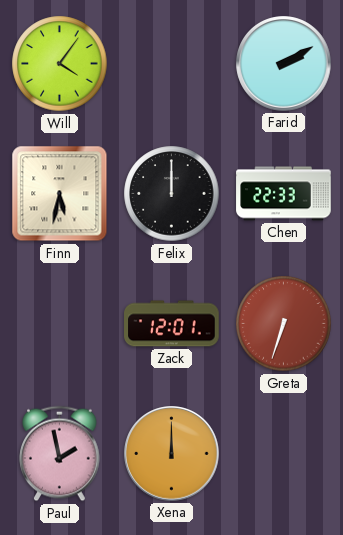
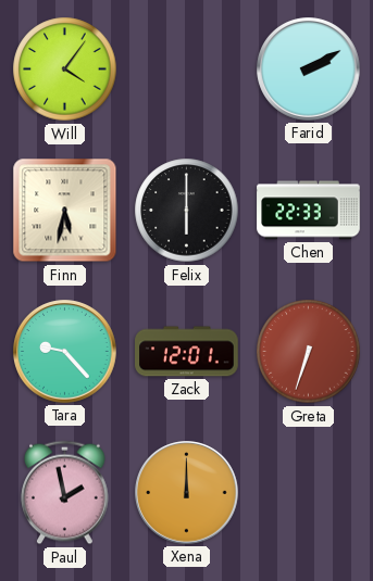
Felix: 12:00 -> 6:00
Tara: none -> 9:23
